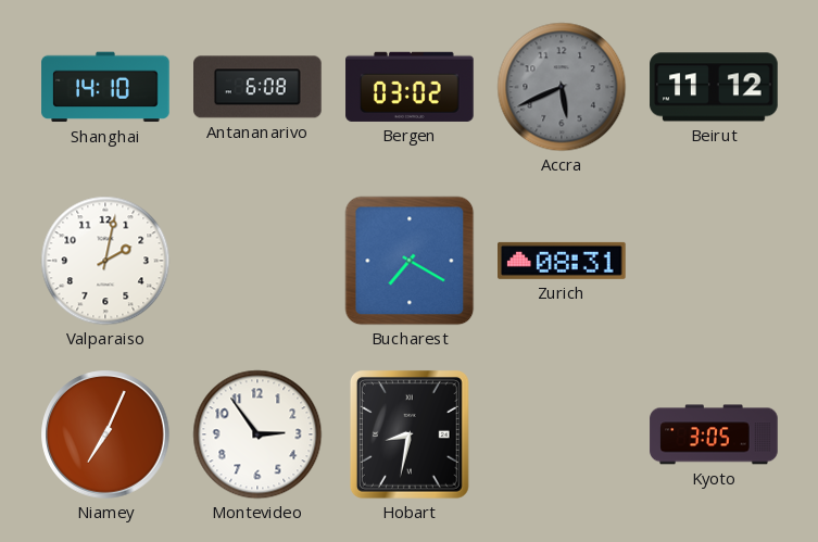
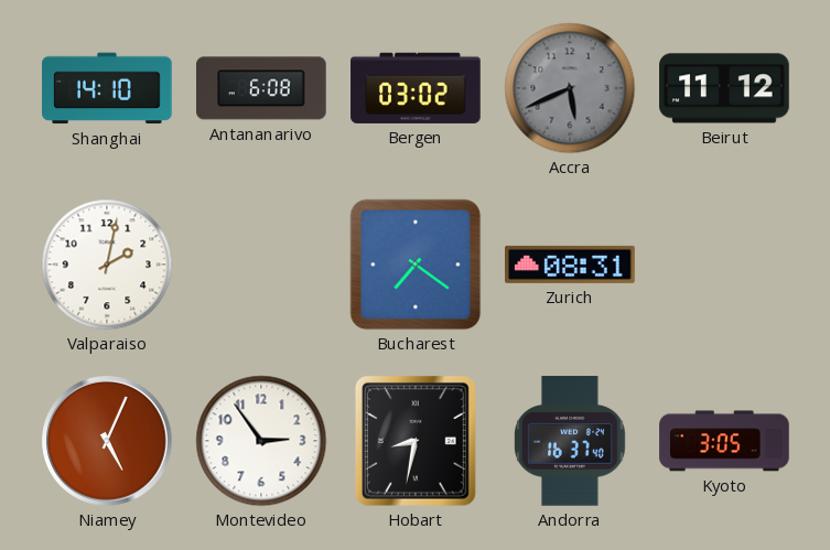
Bucharest: 7:20 -> 7:21
Niamey: 7:04 -> 5:04
Andorra: none -> 16:37
